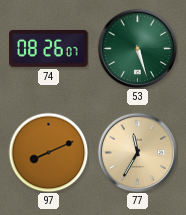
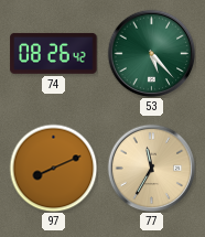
74: 08:26:07 -> 08:26:42
53: 5:27 -> 5:23
